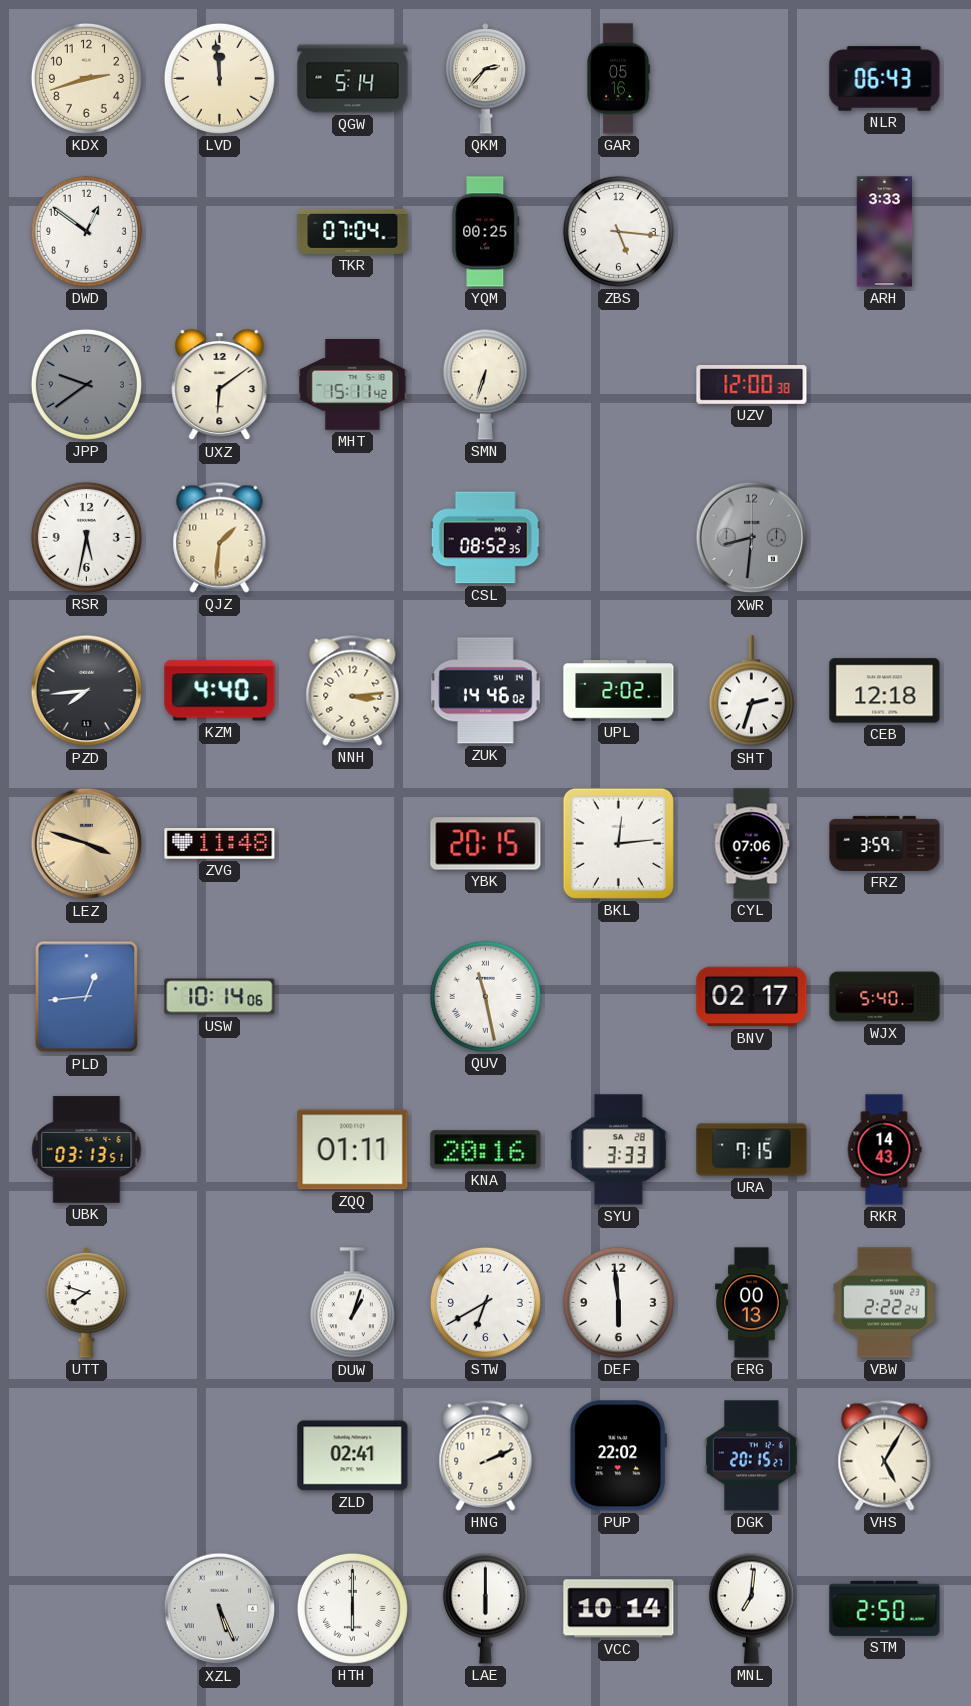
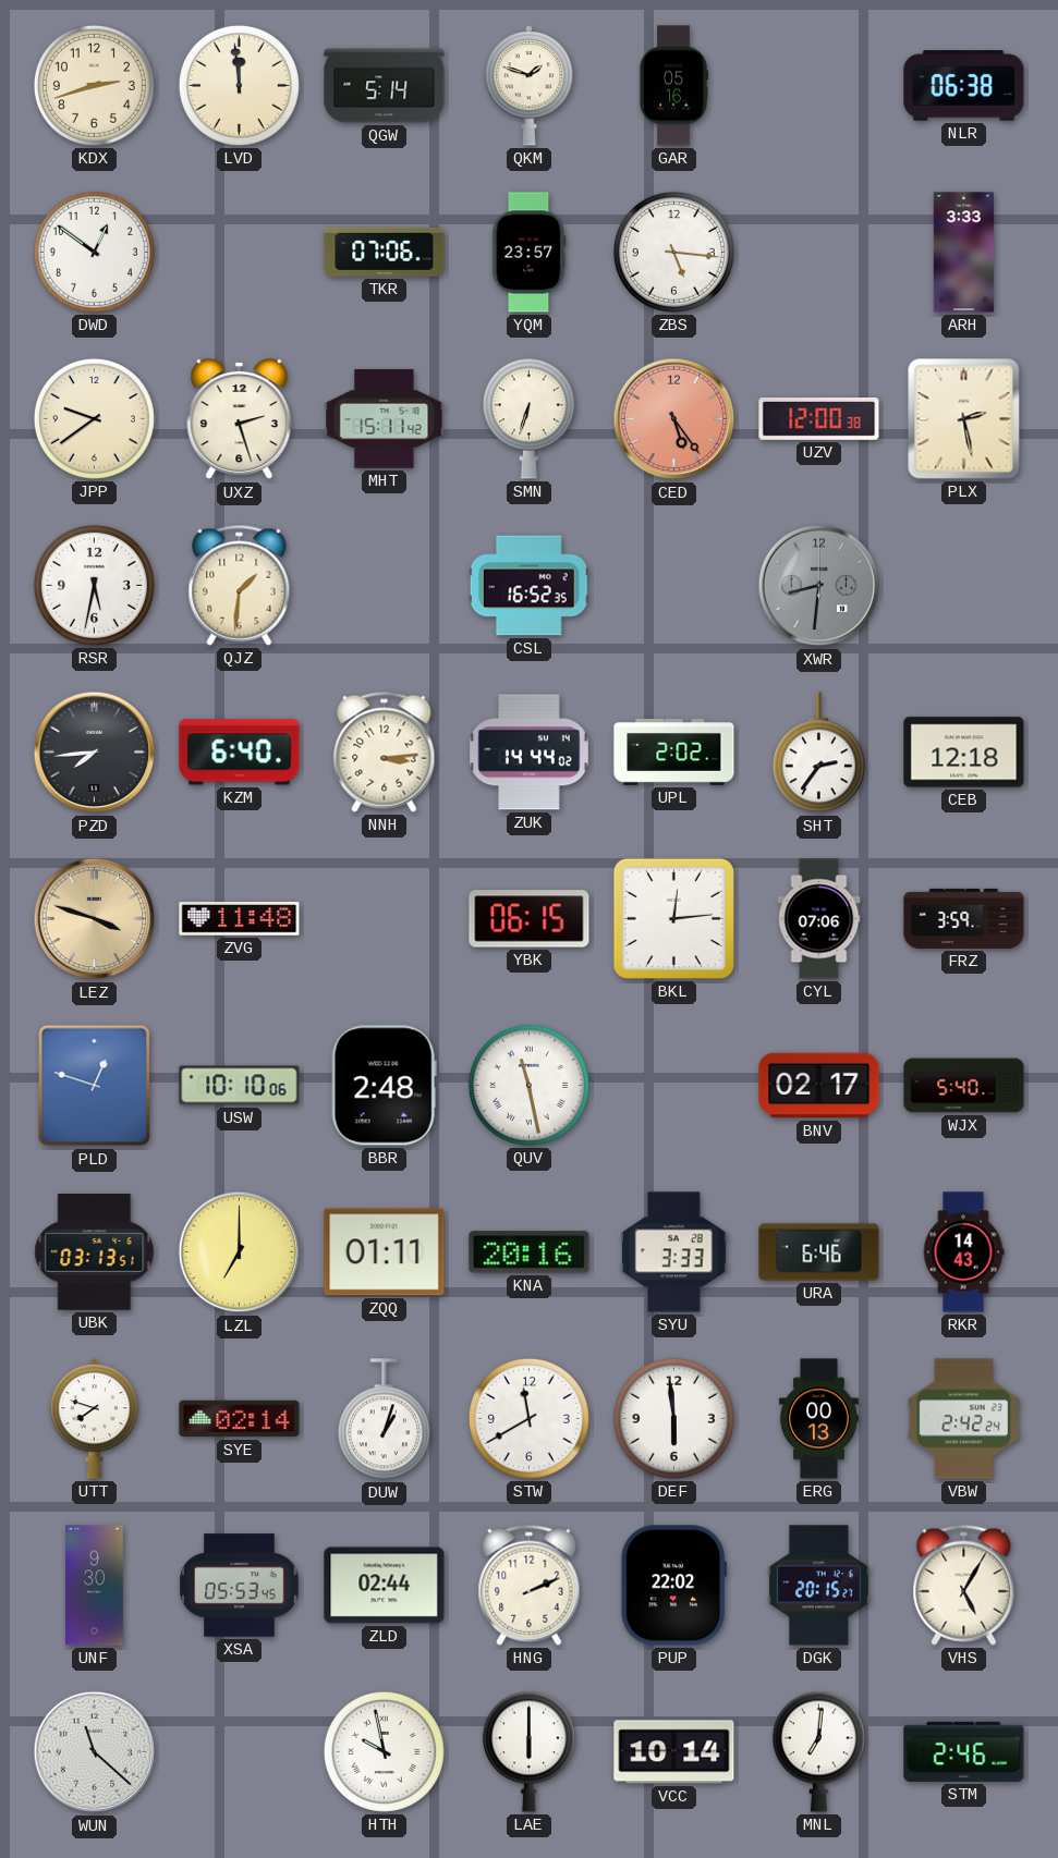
QKM: 2:37 -> 1:48
NLR: 06:43 -> 06:38
TKR: 07:04 -> 07:06
YQM: 00:25 -> 23:57
JPP dial: grey -> cream
UXZ: 6:09 -> 2:27
CED: none -> 5:24
PLX: none -> 2:28
CSL: 08:52 -> 16:52
KZM: 4:40 -> 6:40
ZUK: 14:46 -> 14:44
SHT: 2:33 -> 2:36
YBK: 20:15 -> 06:15
PLD: 12:44 -> 12:48
USW: 10:14 -> 10:10
BBR: none -> 2:48
LZL: none -> 7:00
URA: 7:15 -> 6:46
SYE: none -> 02:14
STW: 6:40 -> 11:40
VBW: 2:22 -> 2:42
UNF: none -> 9:30
XSA: none -> 05:53
ZLD: 02:41 -> 02:44
WUN: none -> 11:22
XZL: 5:26 -> none
HTH: 6:00 -> 9:58
STM: 2:50 -> 2:46
